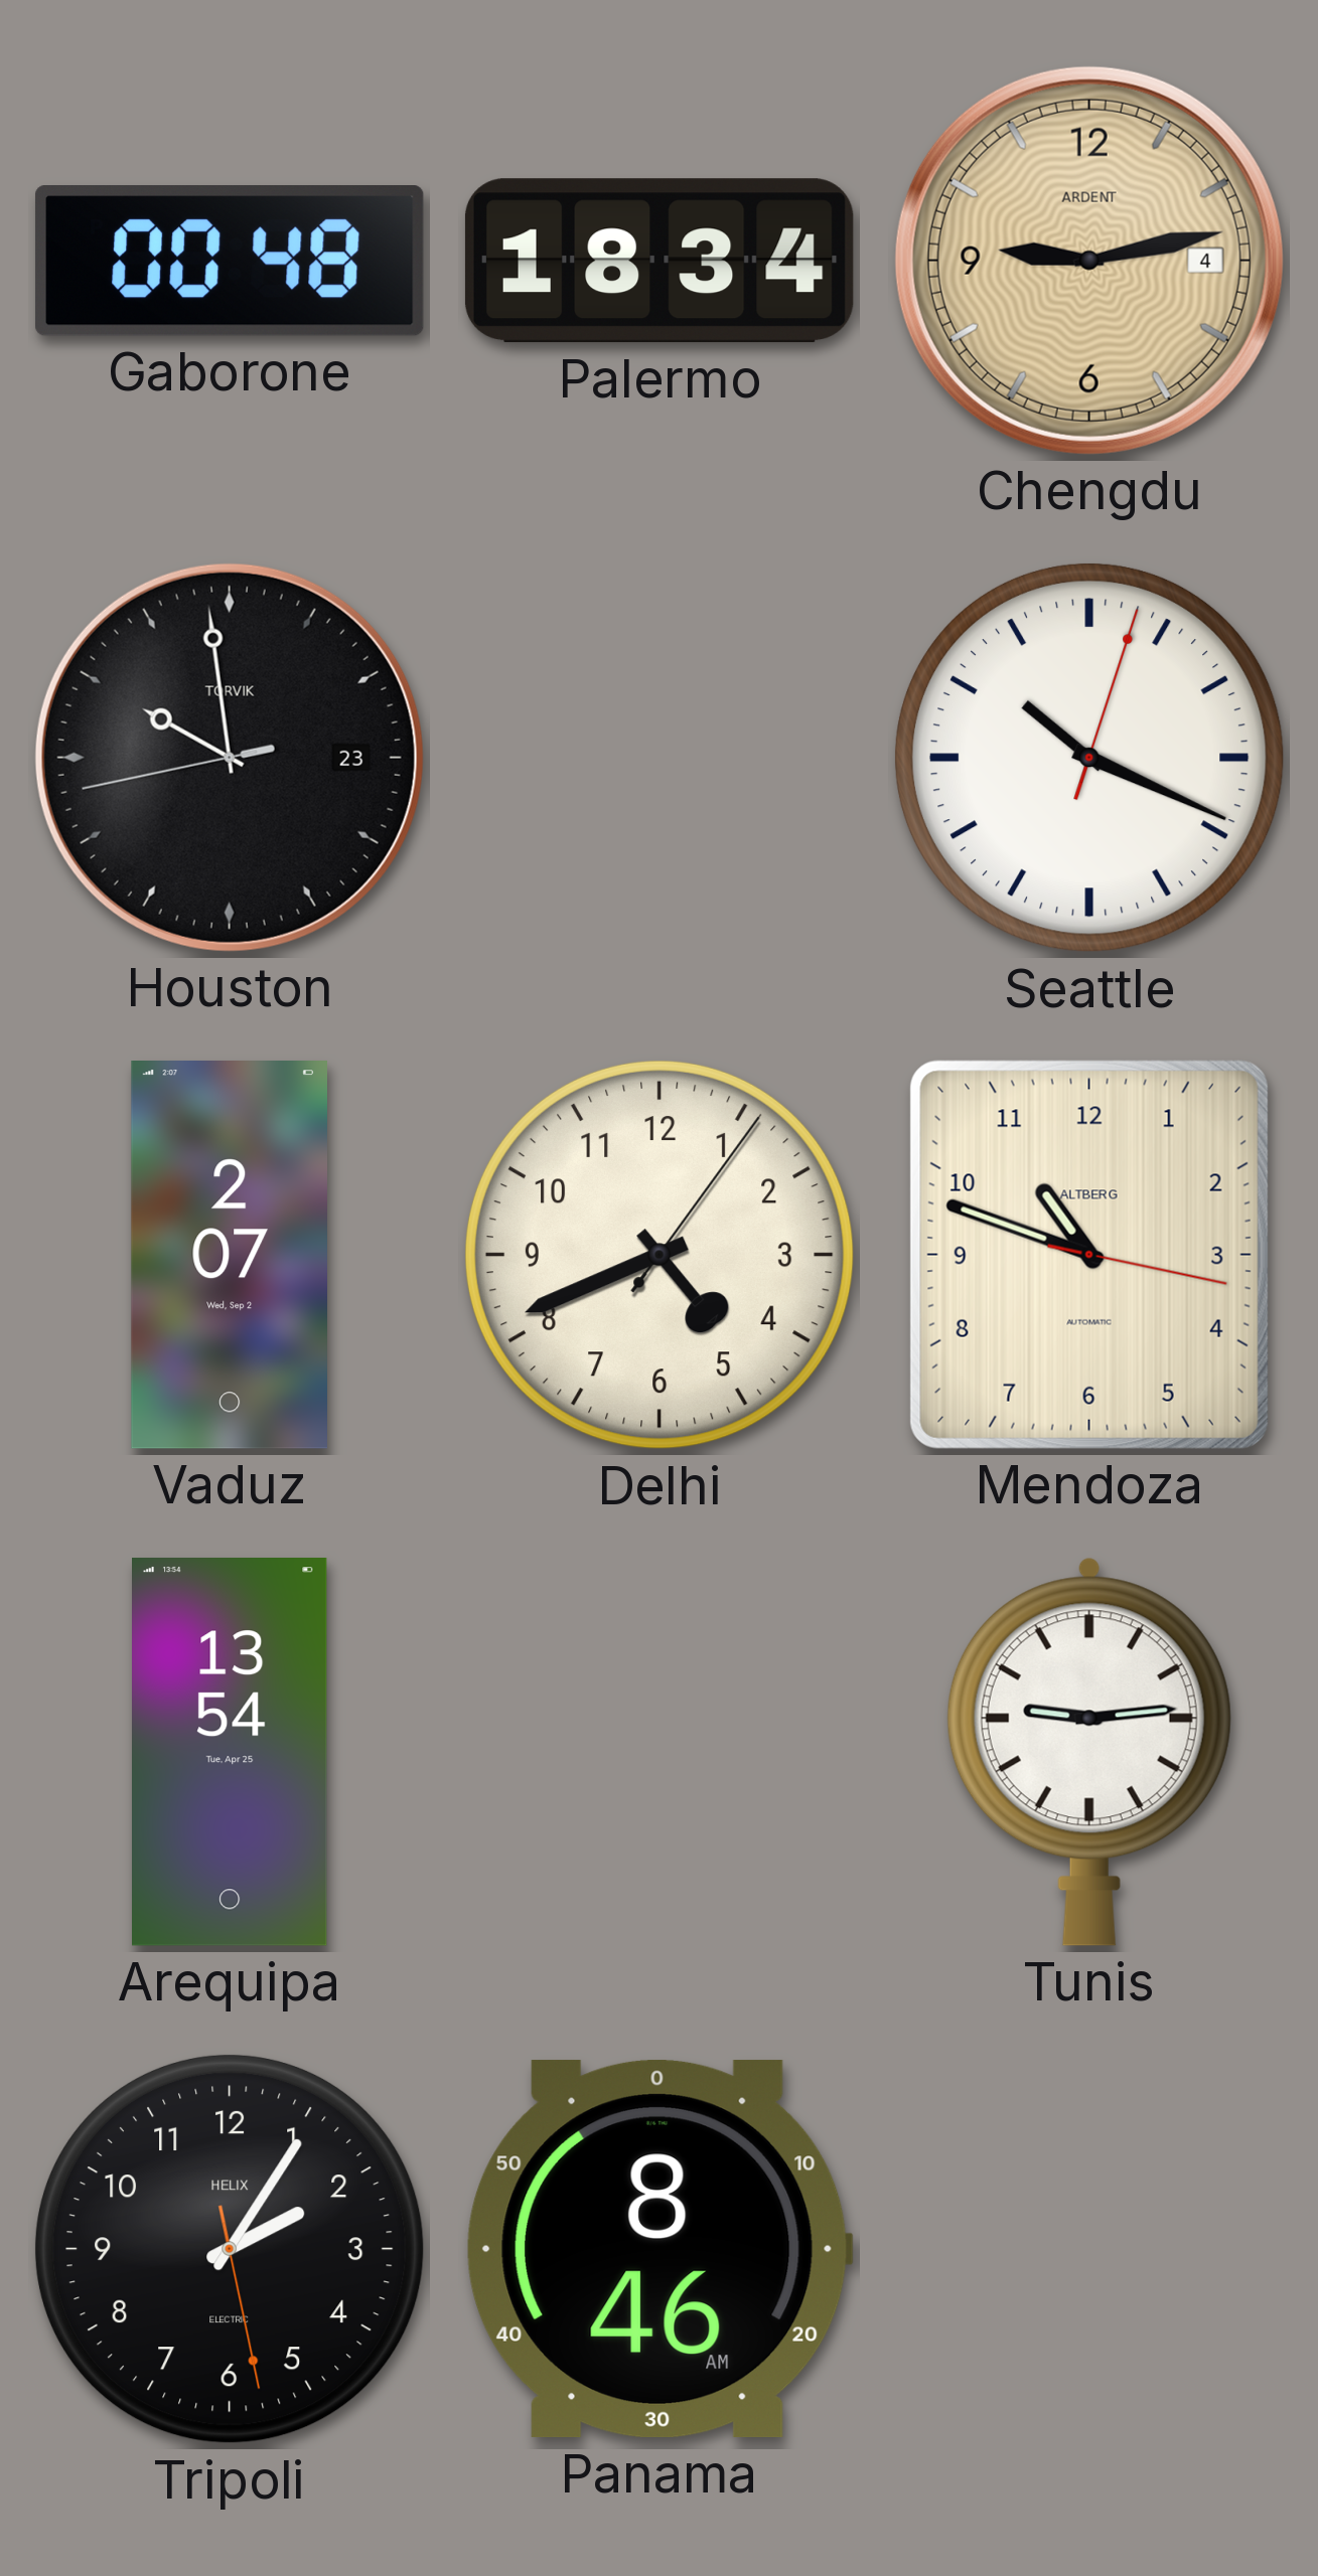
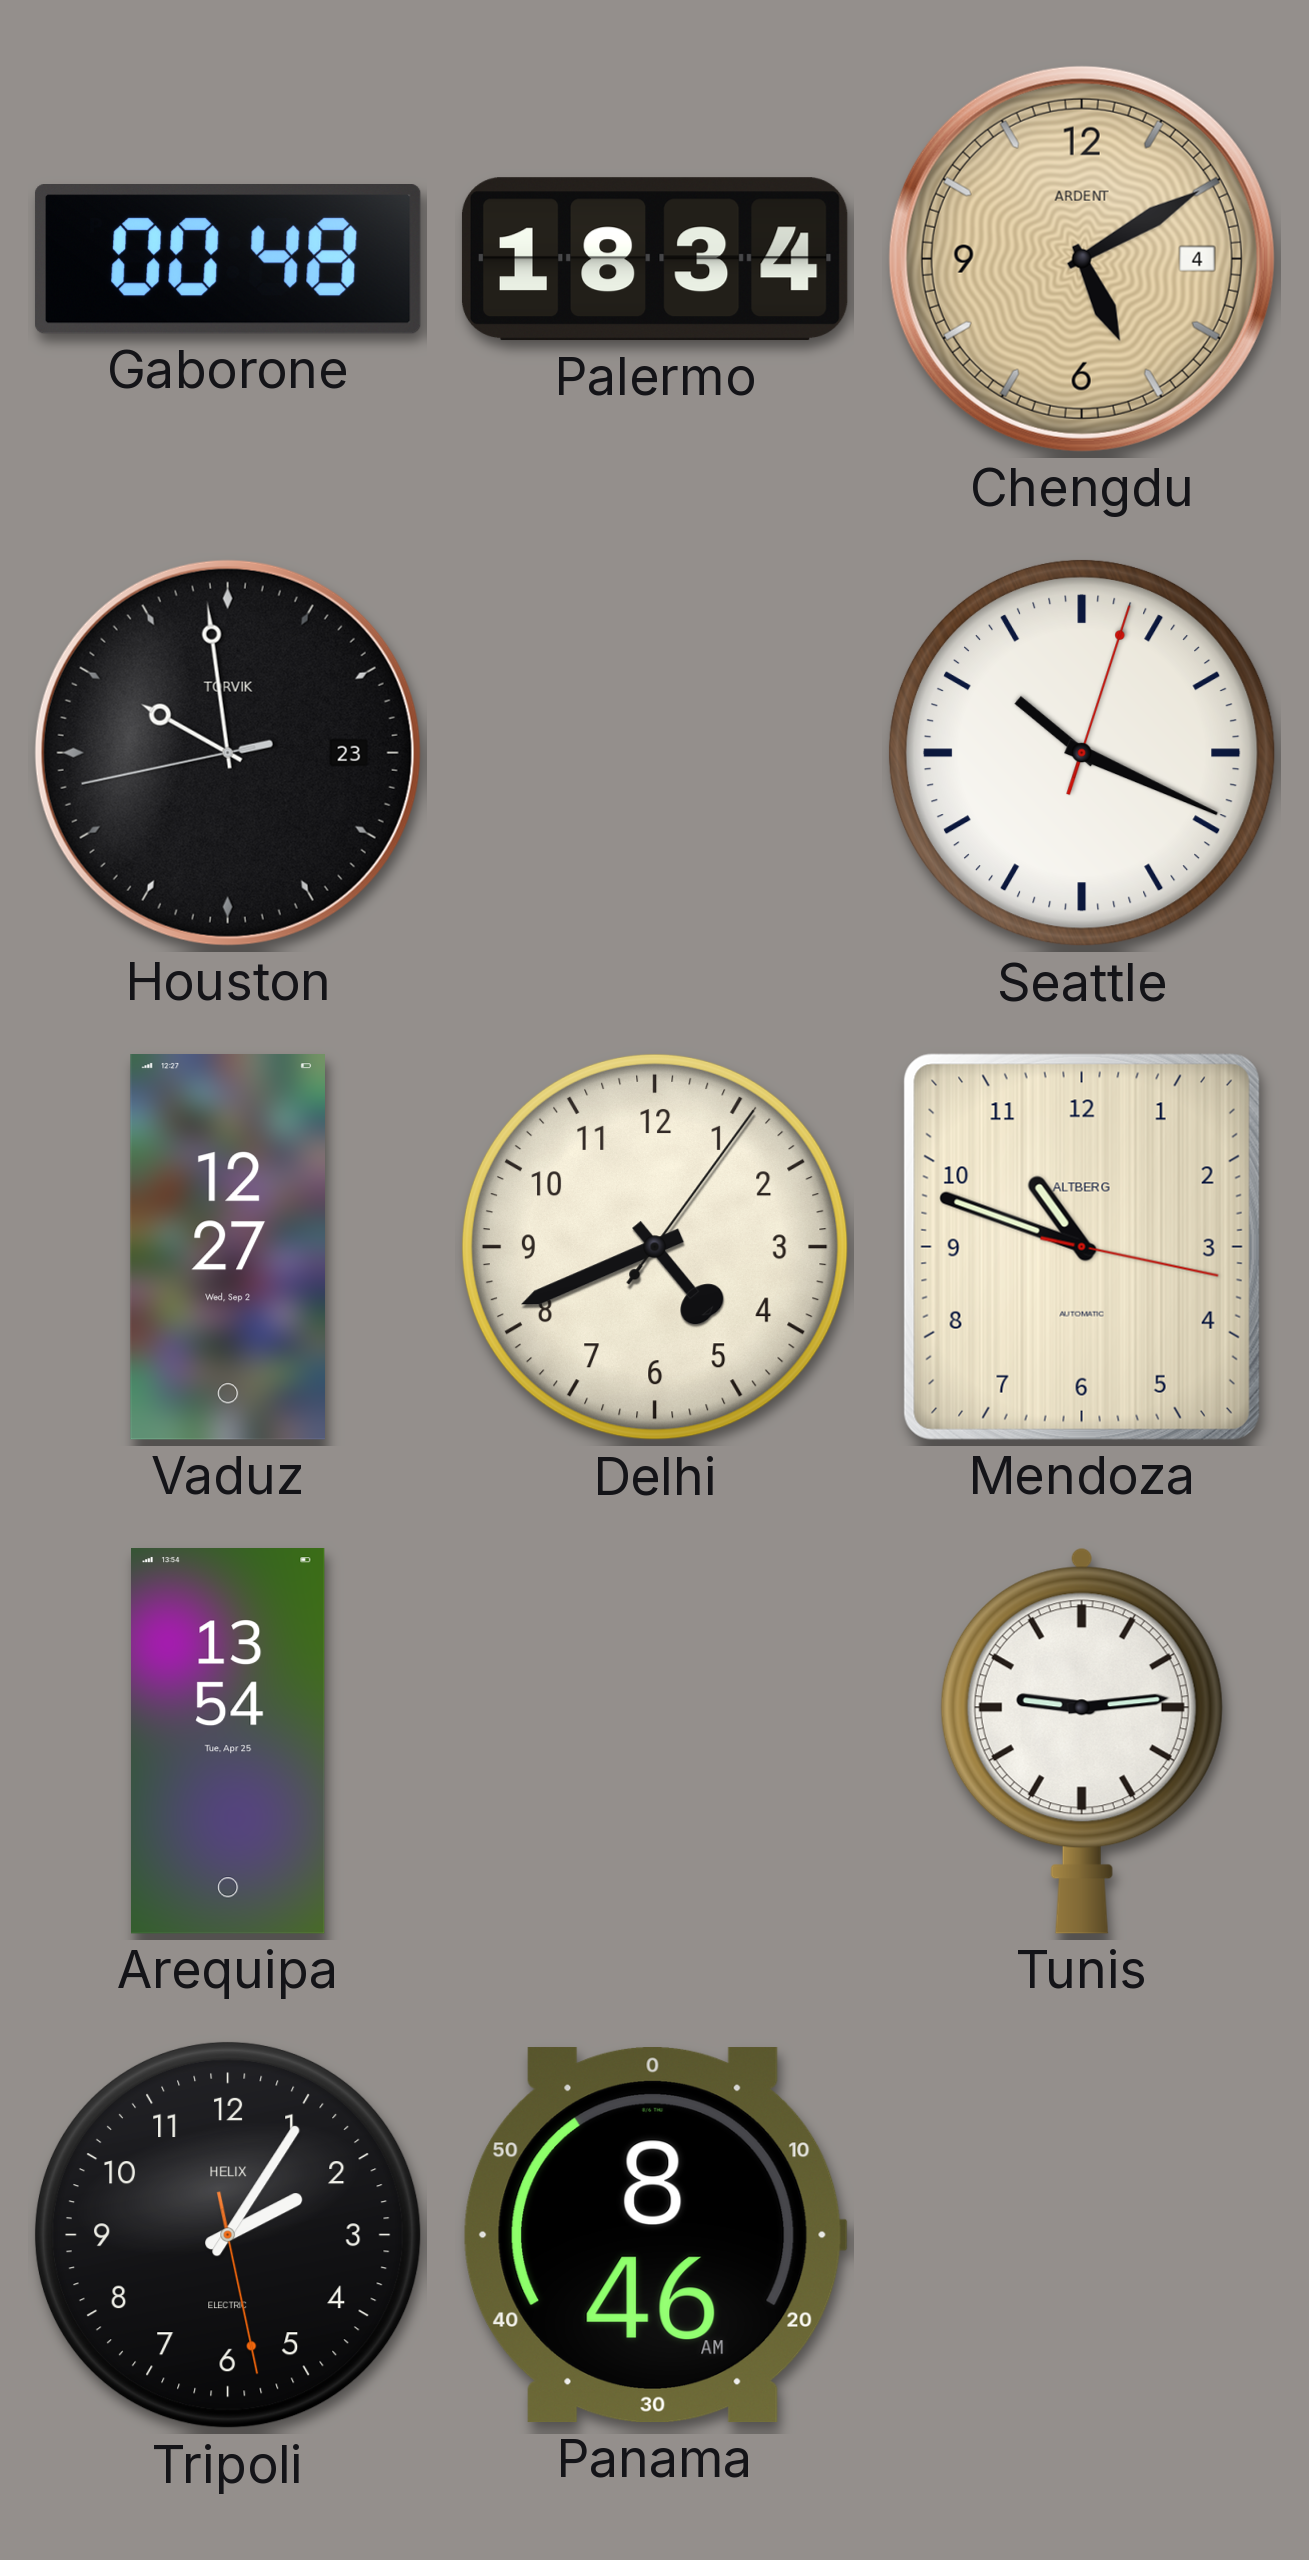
Chengdu: 9:13 -> 5:10
Vaduz: 2:07 -> 12:27
